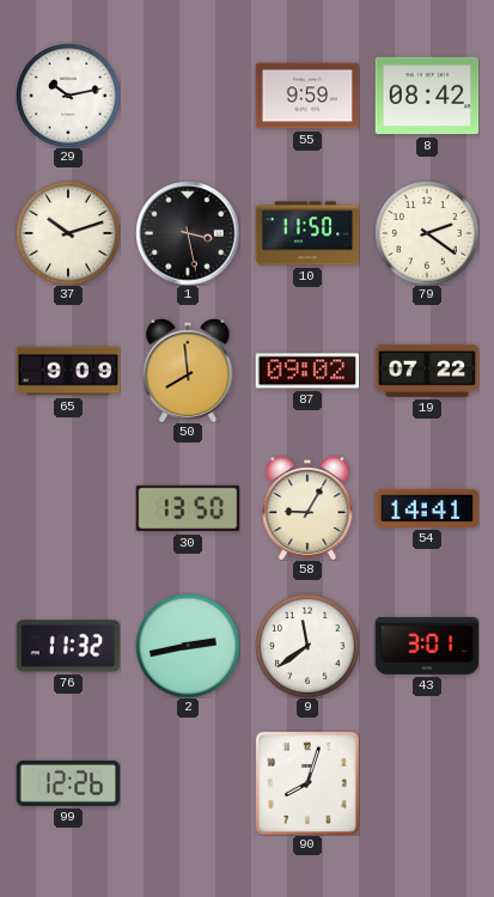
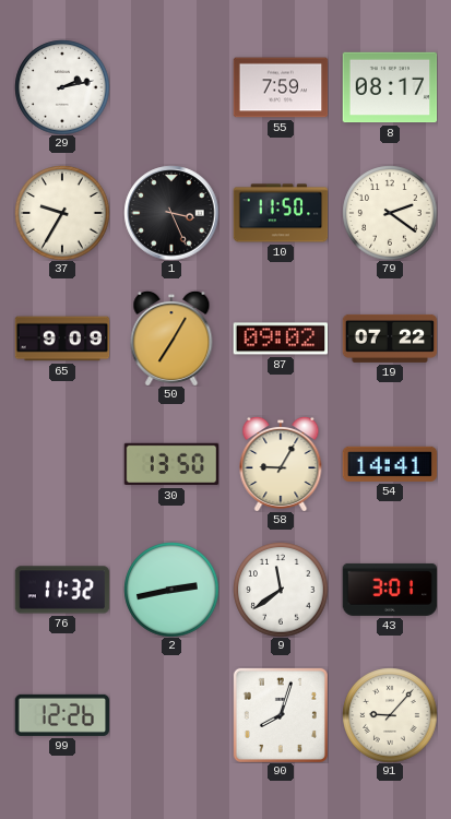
29: 10:13 -> 2:13
55: 9:59 -> 7:59
8: 08:42 -> 08:17
37: 10:12 -> 9:35
1: 3:28 -> 3:26
50: 7:59 -> 7:05
91: none -> 9:07
